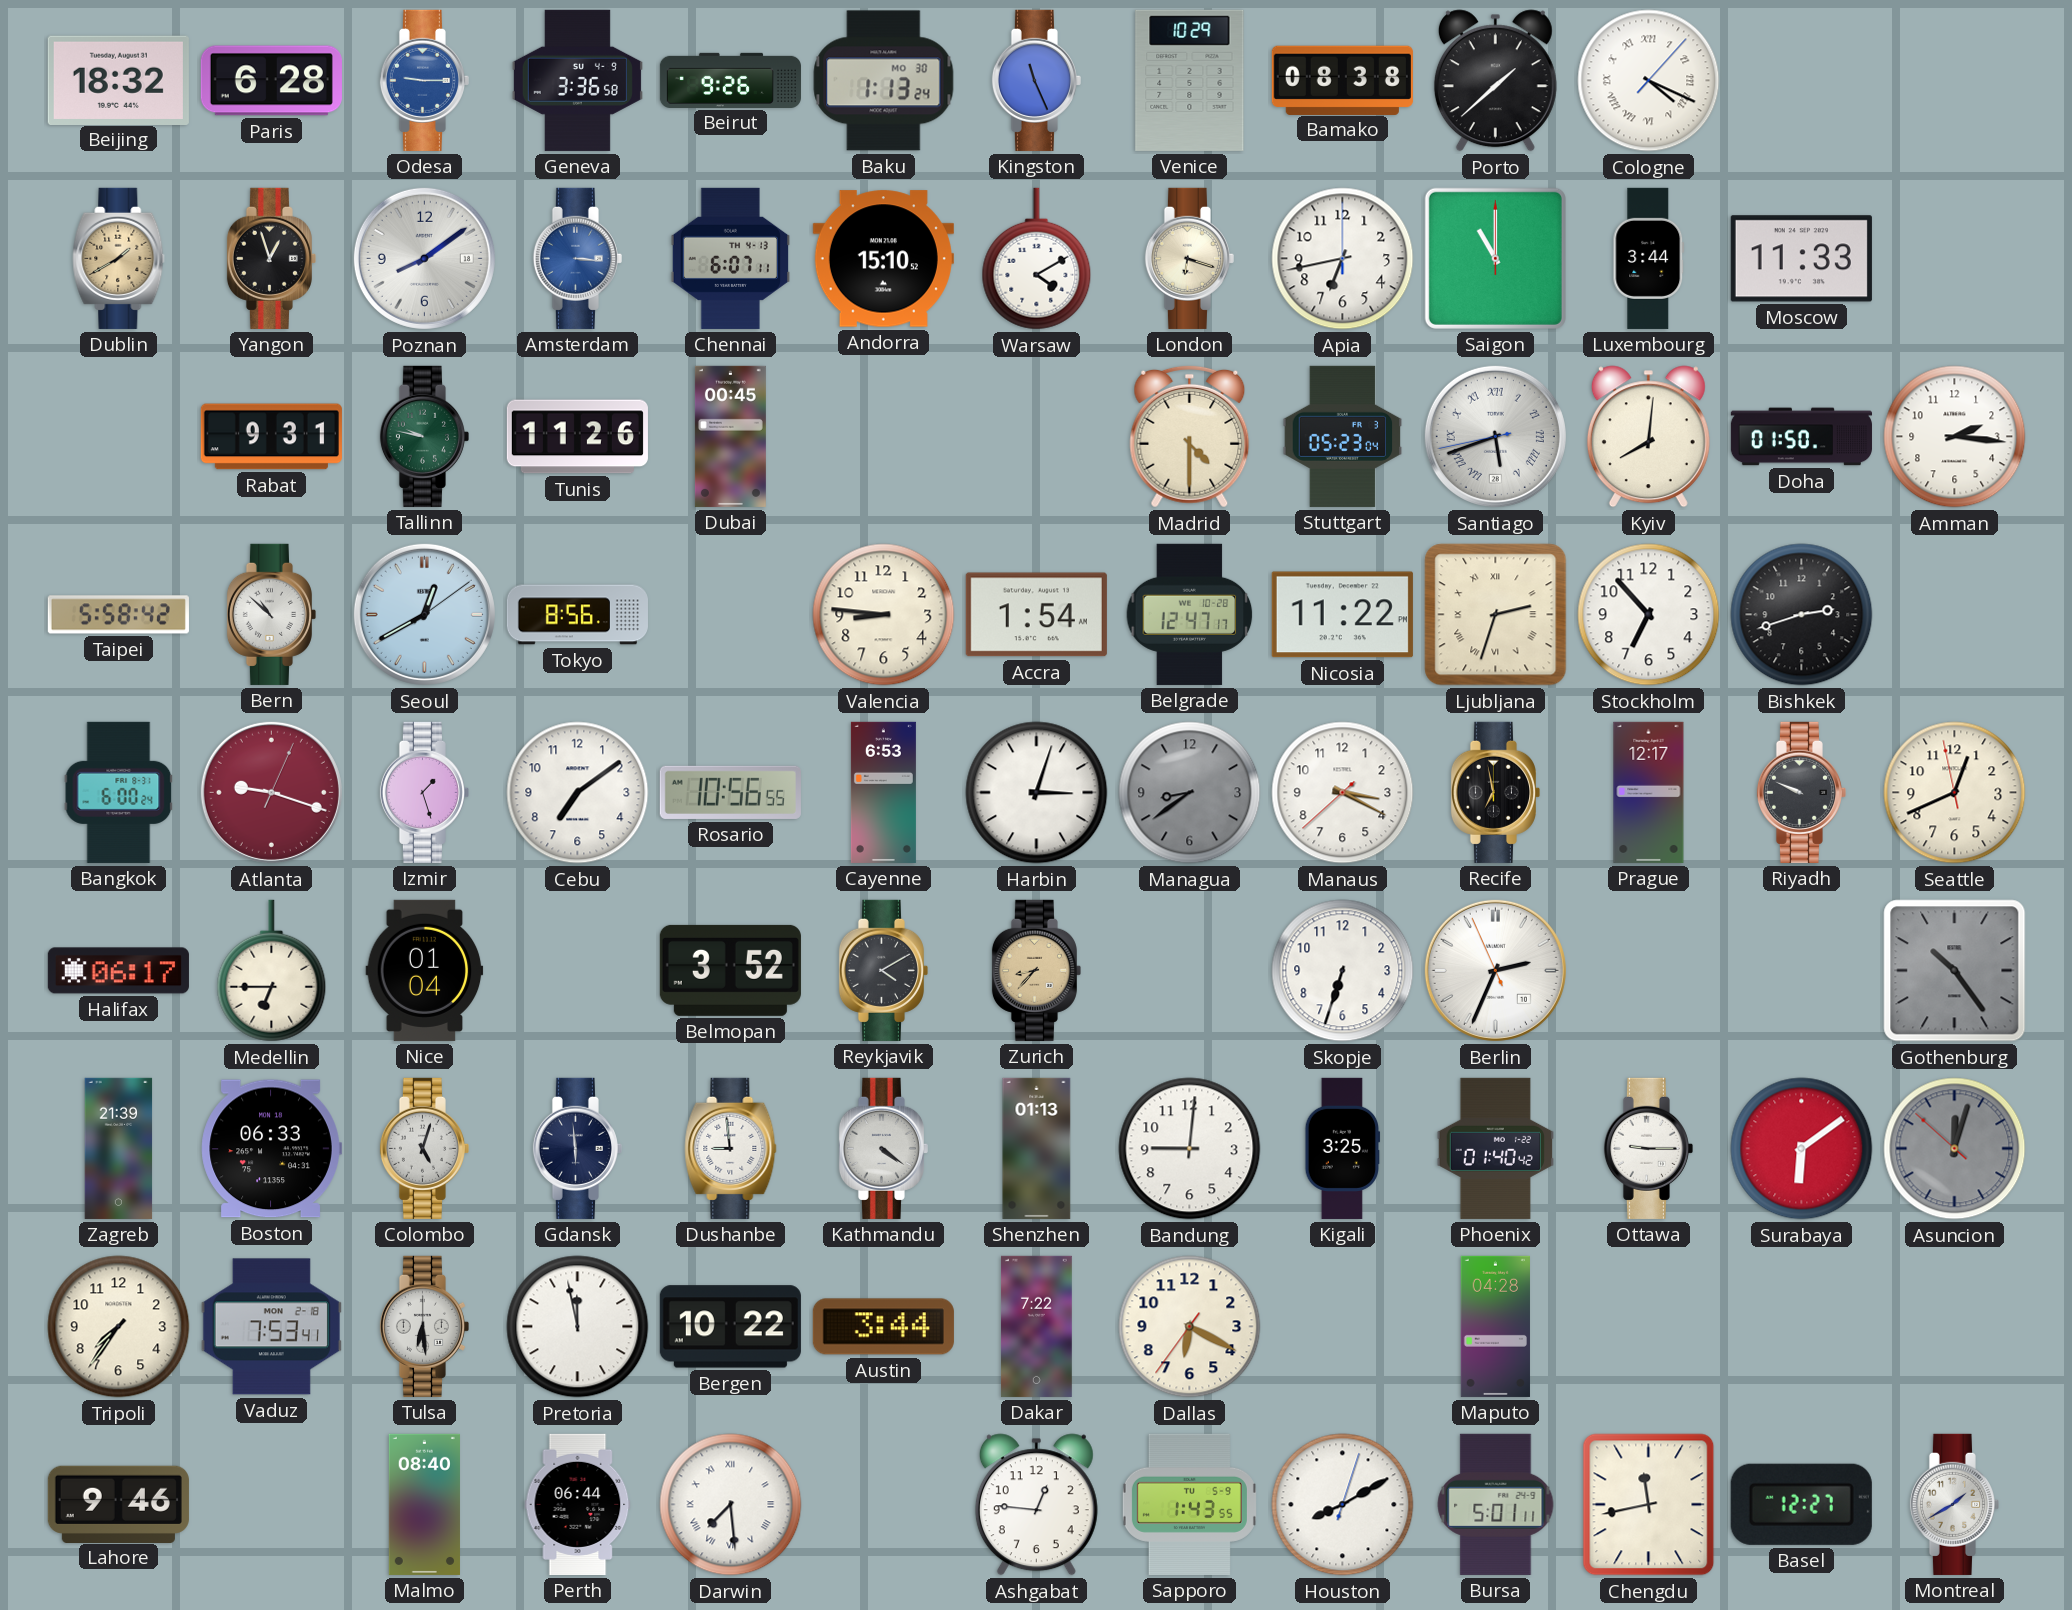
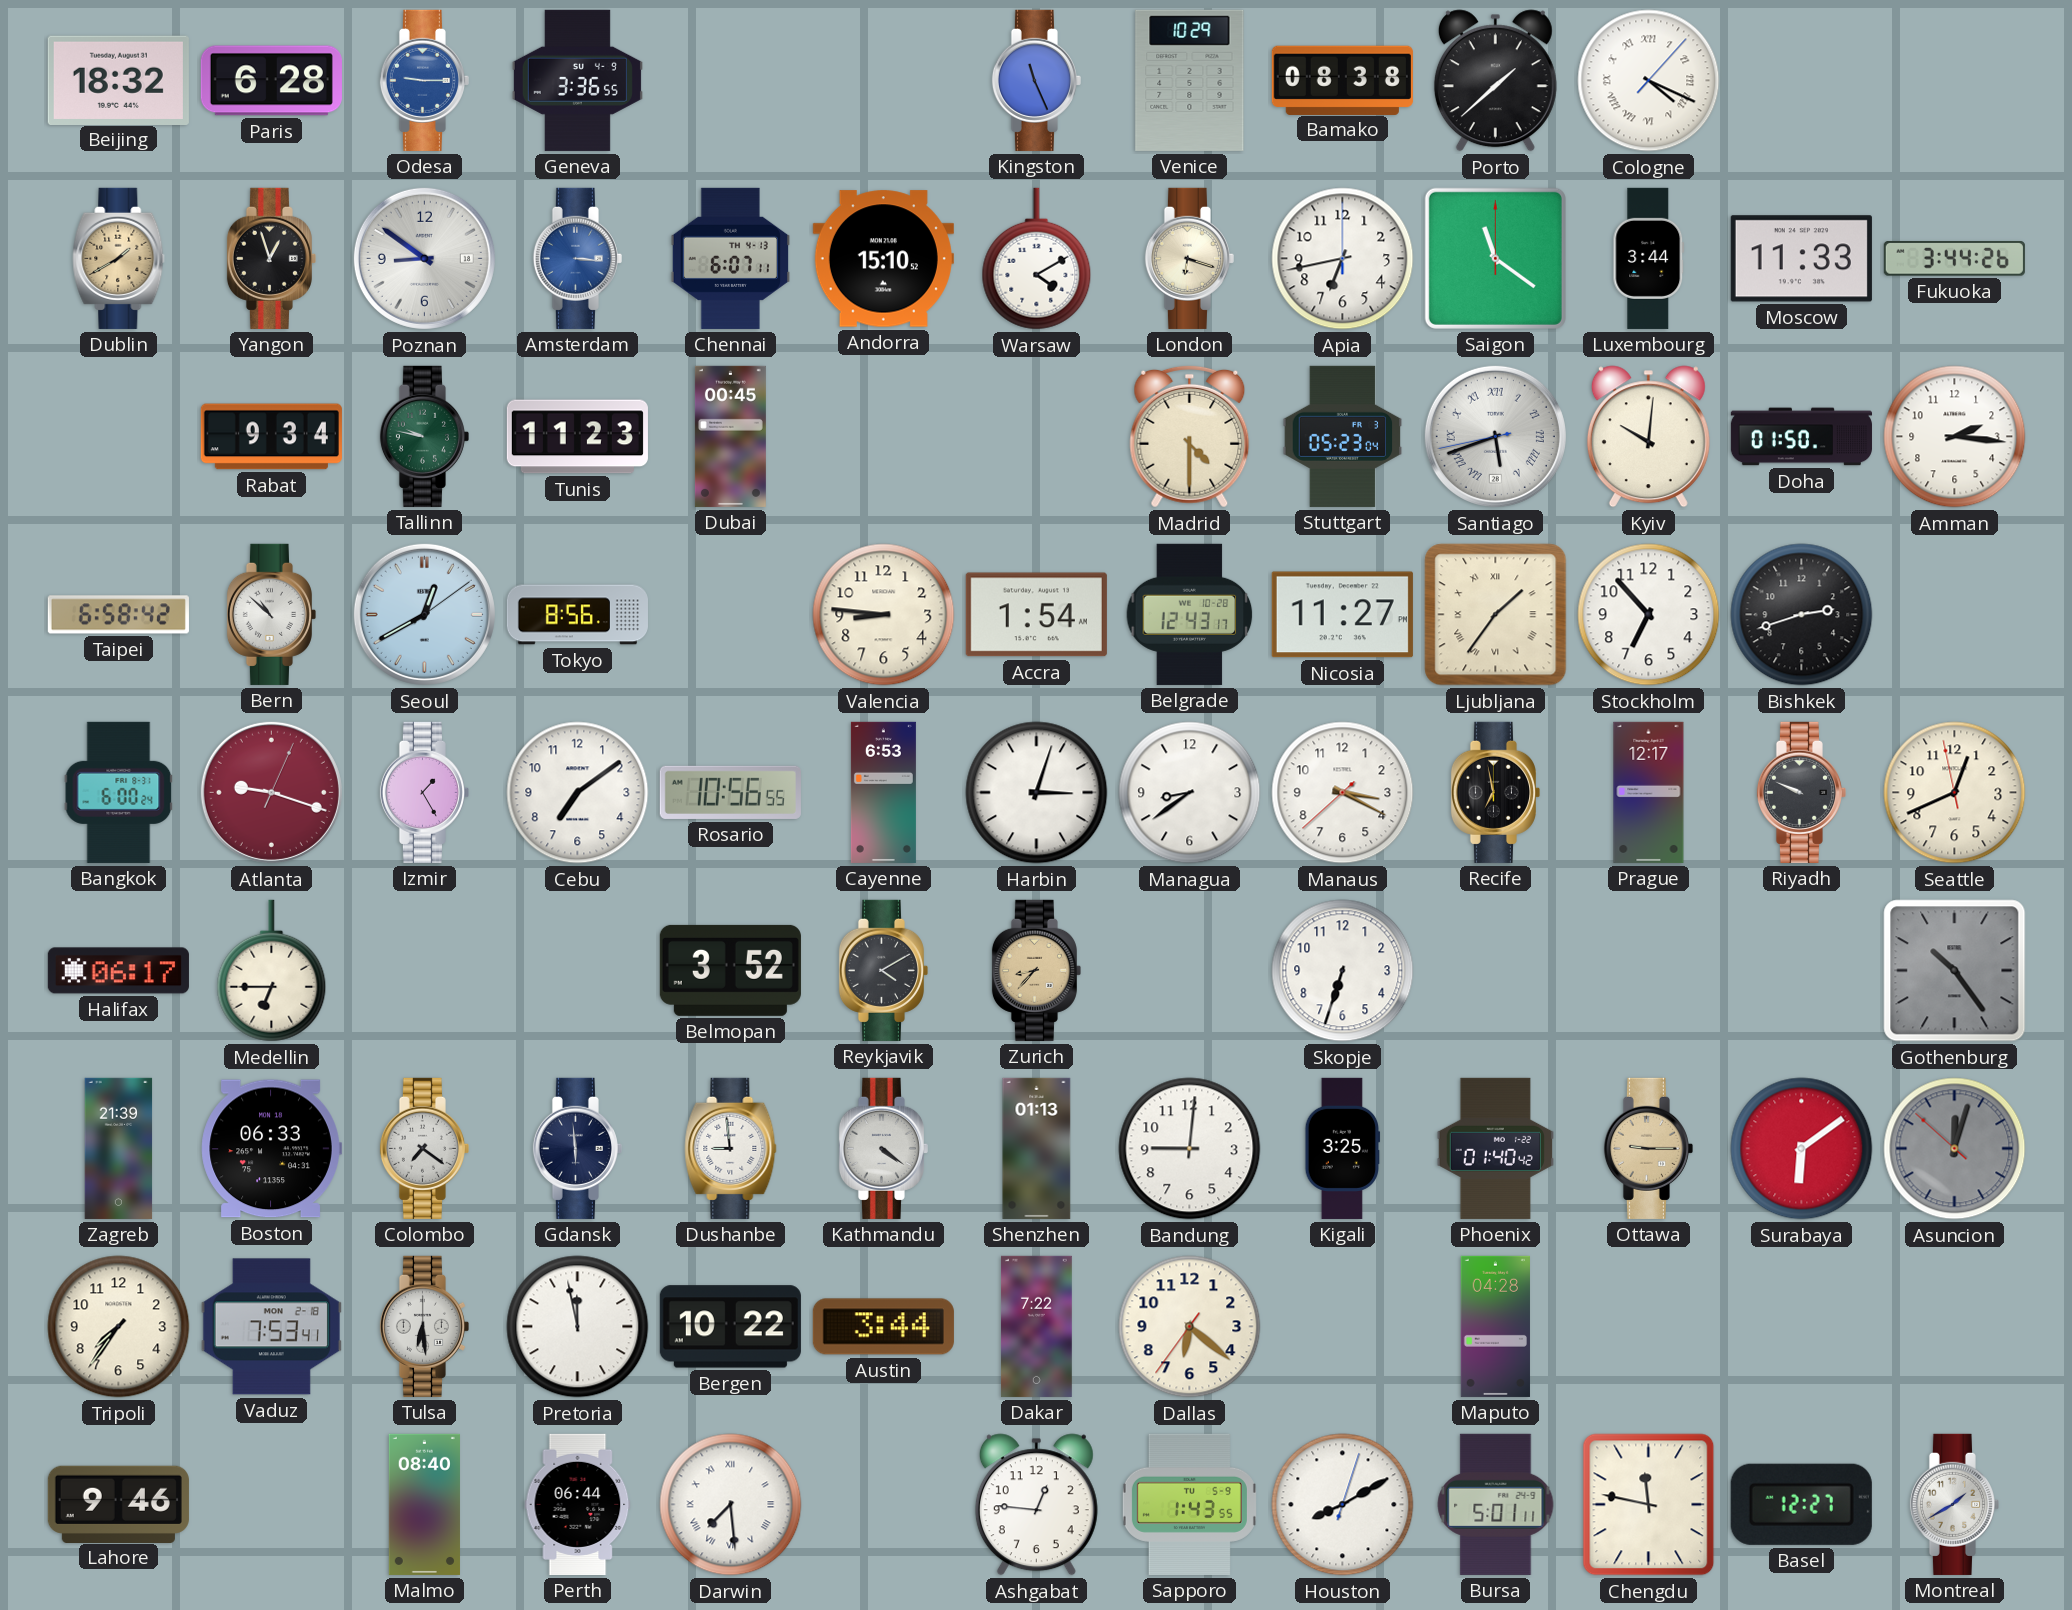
Geneva: 3:36:58 -> 3:36:55
Beirut: 9:26 -> none
Baku: 1:13 -> none
Poznan: 8:09 -> 8:51
Saigon: 11:00 -> 11:21
Fukuoka: none -> 3:44
Rabat: 9:31 -> 9:34
Tunis: 11:26 -> 11:23
Kyiv: 8:01 -> 10:01
Taipei: 5:58 -> 6:58
Belgrade: 12:47 -> 12:43
Nicosia: 11:22 -> 11:27
Ljubljana: 2:33 -> 1:36
Izmir: 1:27 -> 1:25
Managua dial: grey -> white
Nice: 01:04 -> none
Berlin: 2:33 -> none
Colombo: 5:03 -> 7:21
Ottawa dial: white -> champagne
Dallas: 6:19 -> 6:21
Chengdu: 11:43 -> 11:47
